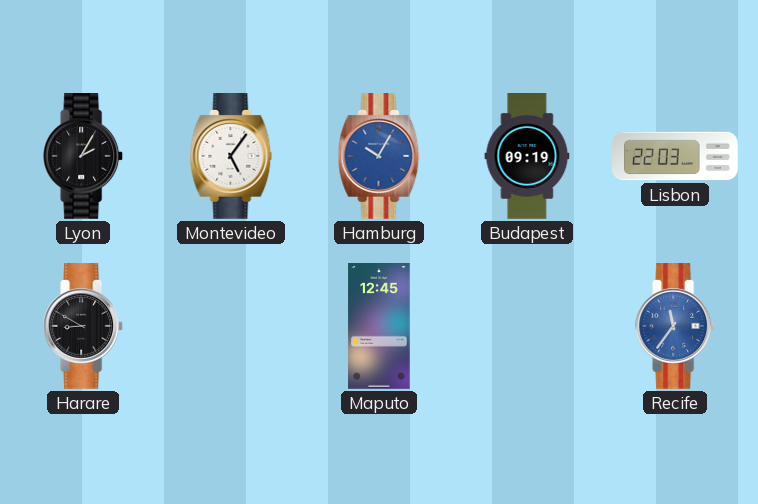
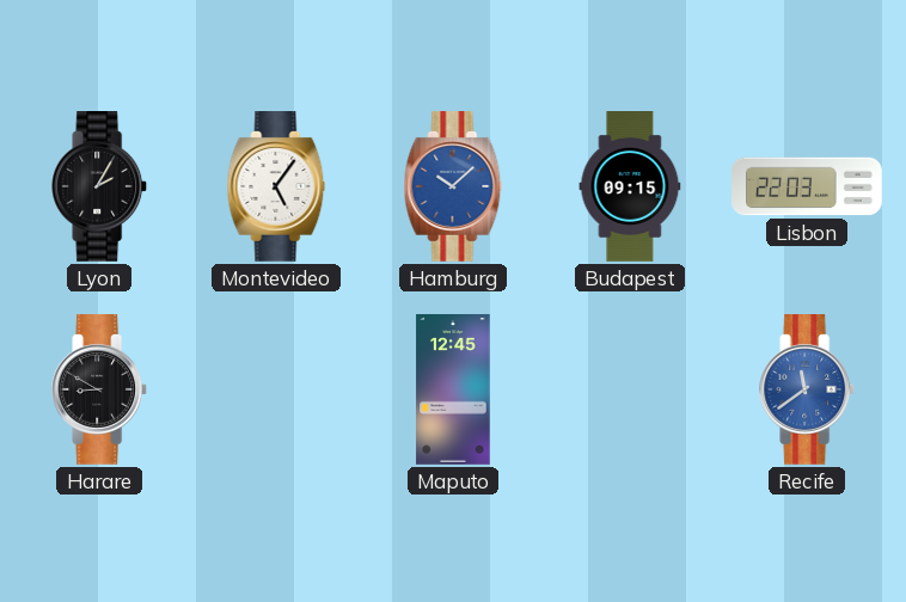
Hamburg: 10:05 -> 10:08
Budapest: 09:19 -> 09:15
Recife: 11:36 -> 11:39
